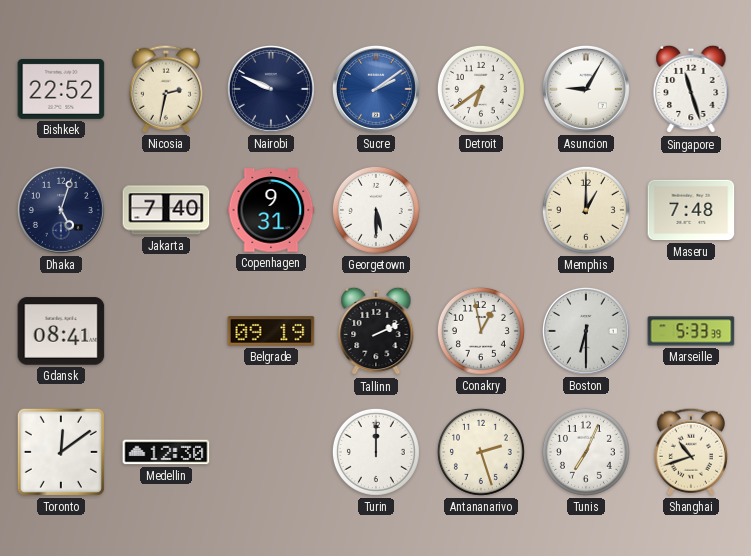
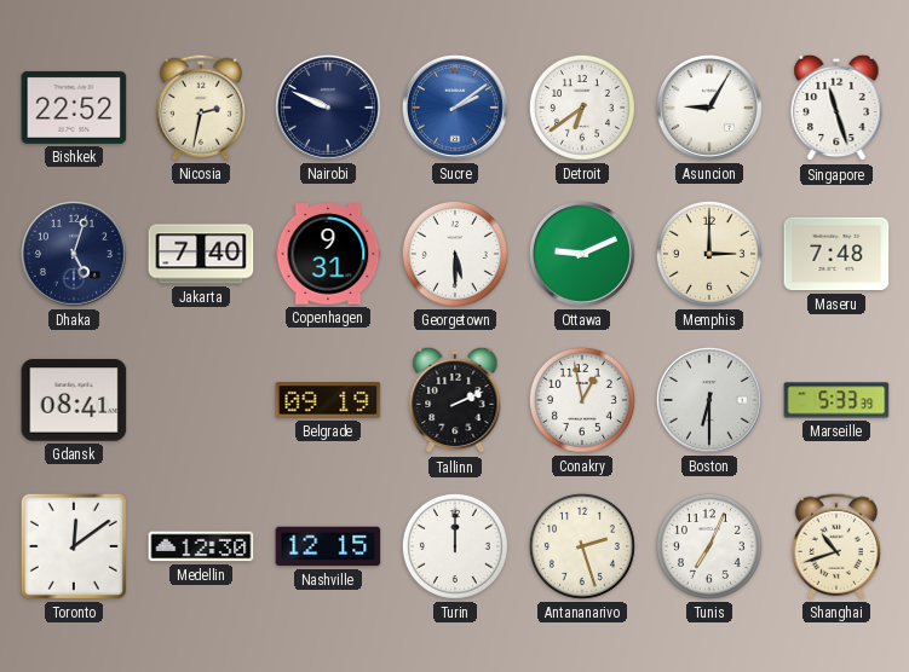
Ottawa: none -> 9:11
Memphis: 1:00 -> 3:00
Nashville: none -> 12:15
